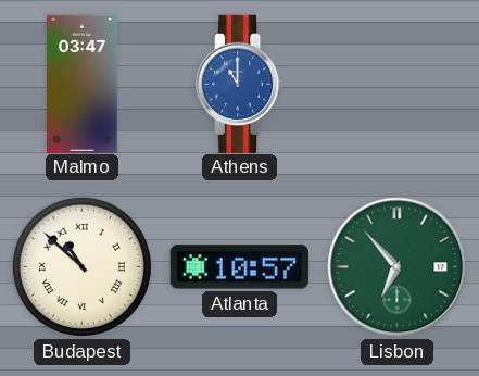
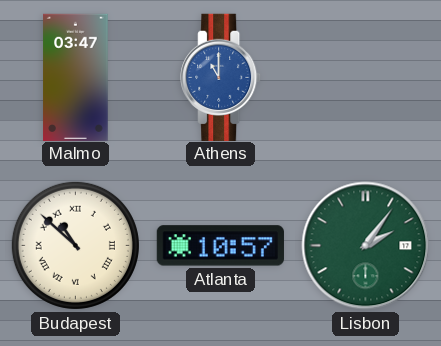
Lisbon: 6:53 -> 2:06
